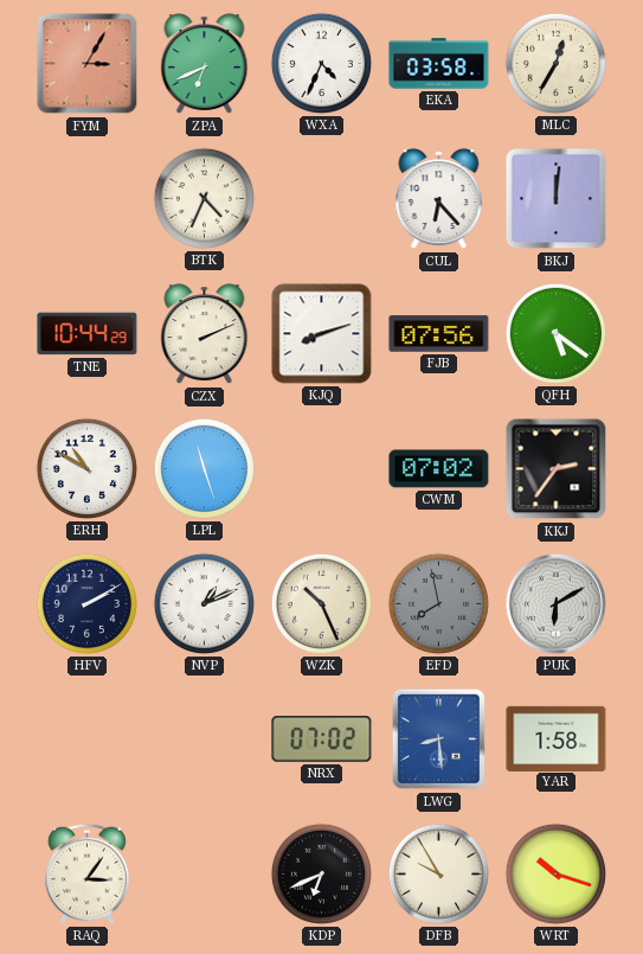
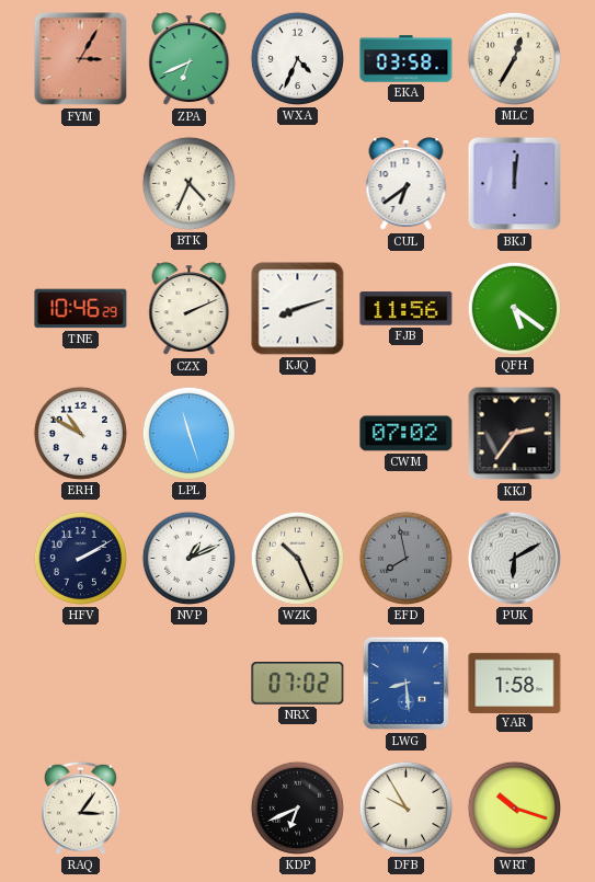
CUL: 6:23 -> 6:39
TNE: 10:44 -> 10:46
FJB: 07:56 -> 11:56
